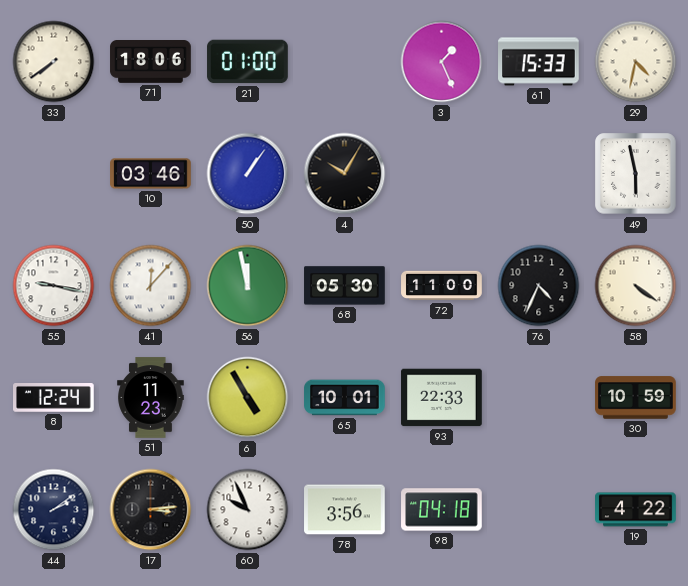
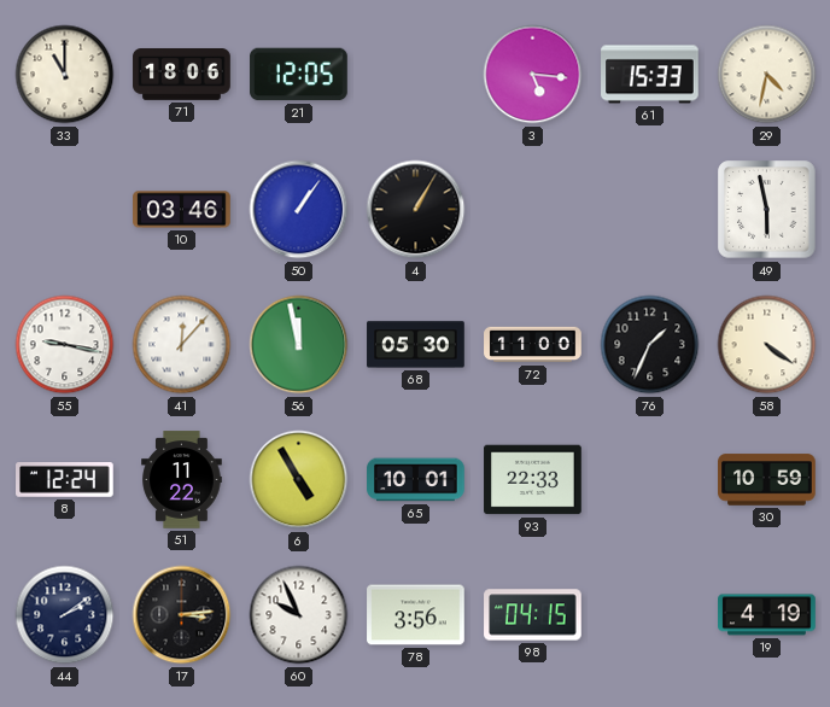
33: 7:39 -> 11:00
21: 01:00 -> 12:05
3: 1:26 -> 5:16
4: 10:05 -> 1:05
76: 4:34 -> 1:34
51: 11:23 -> 11:22
98: 04:18 -> 04:15
19: 4:22 -> 4:19
